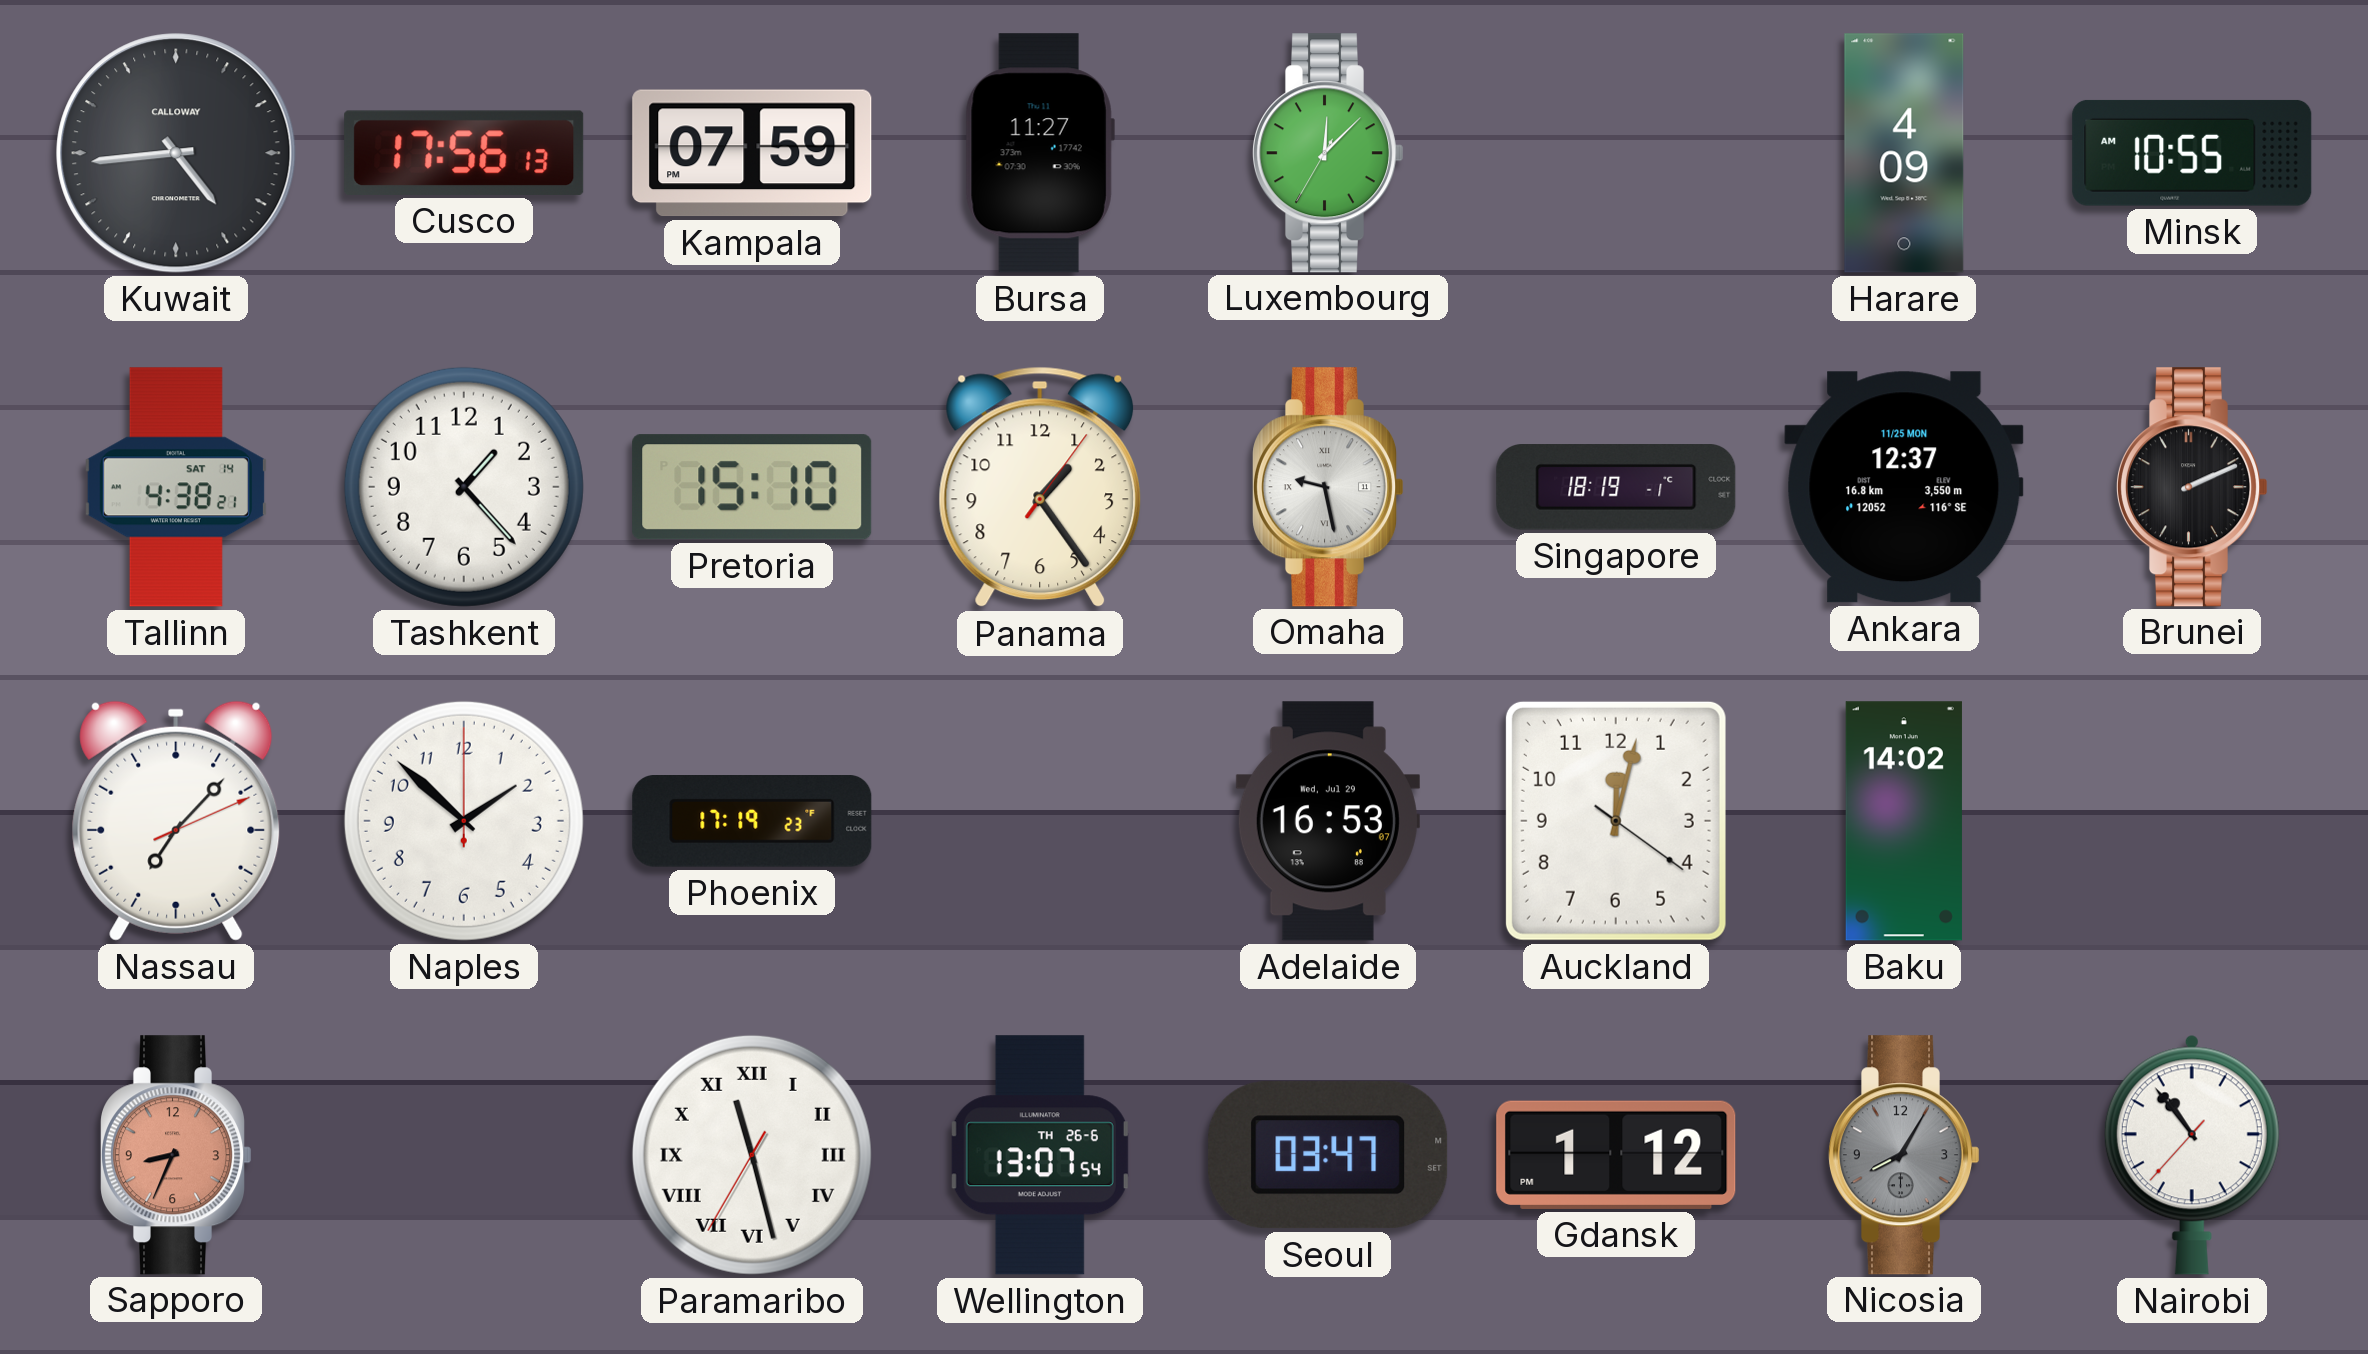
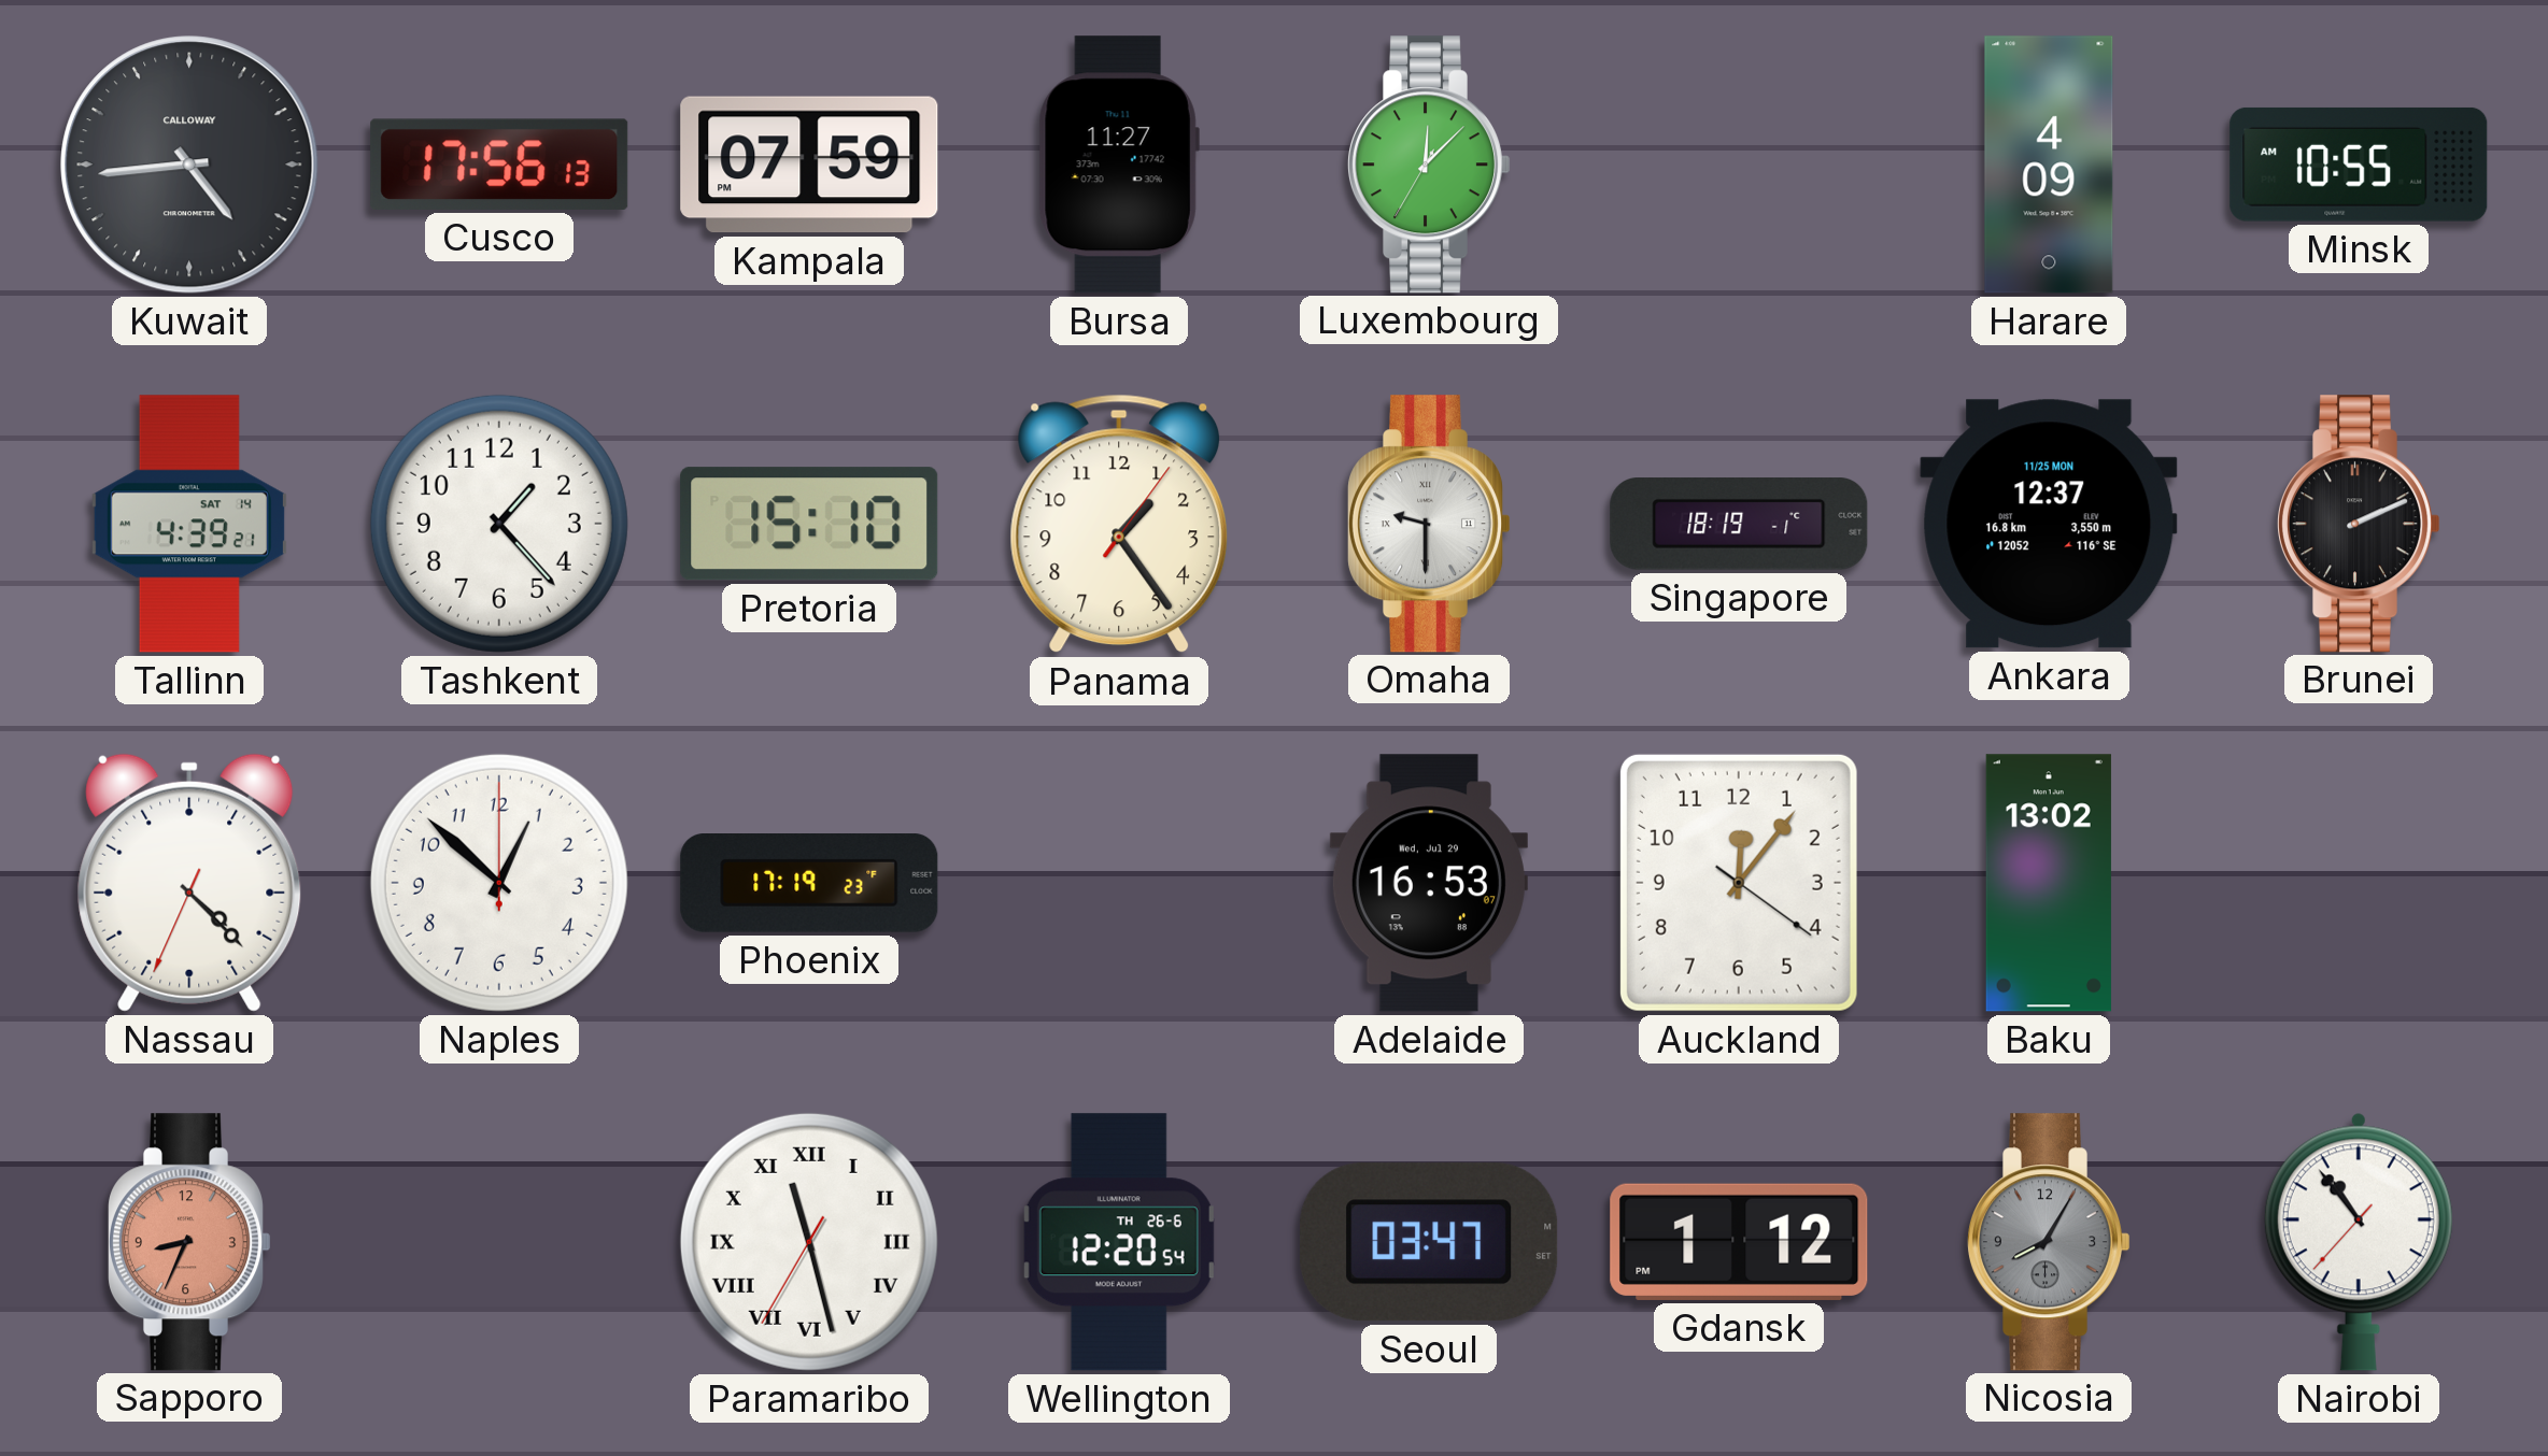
Tallinn: 4:38 -> 4:39
Omaha: 9:28 -> 9:30
Nassau: 7:07 -> 4:22
Naples: 1:52 -> 12:52
Auckland: 12:02 -> 12:06
Baku: 14:02 -> 13:02
Wellington: 13:07 -> 12:20
